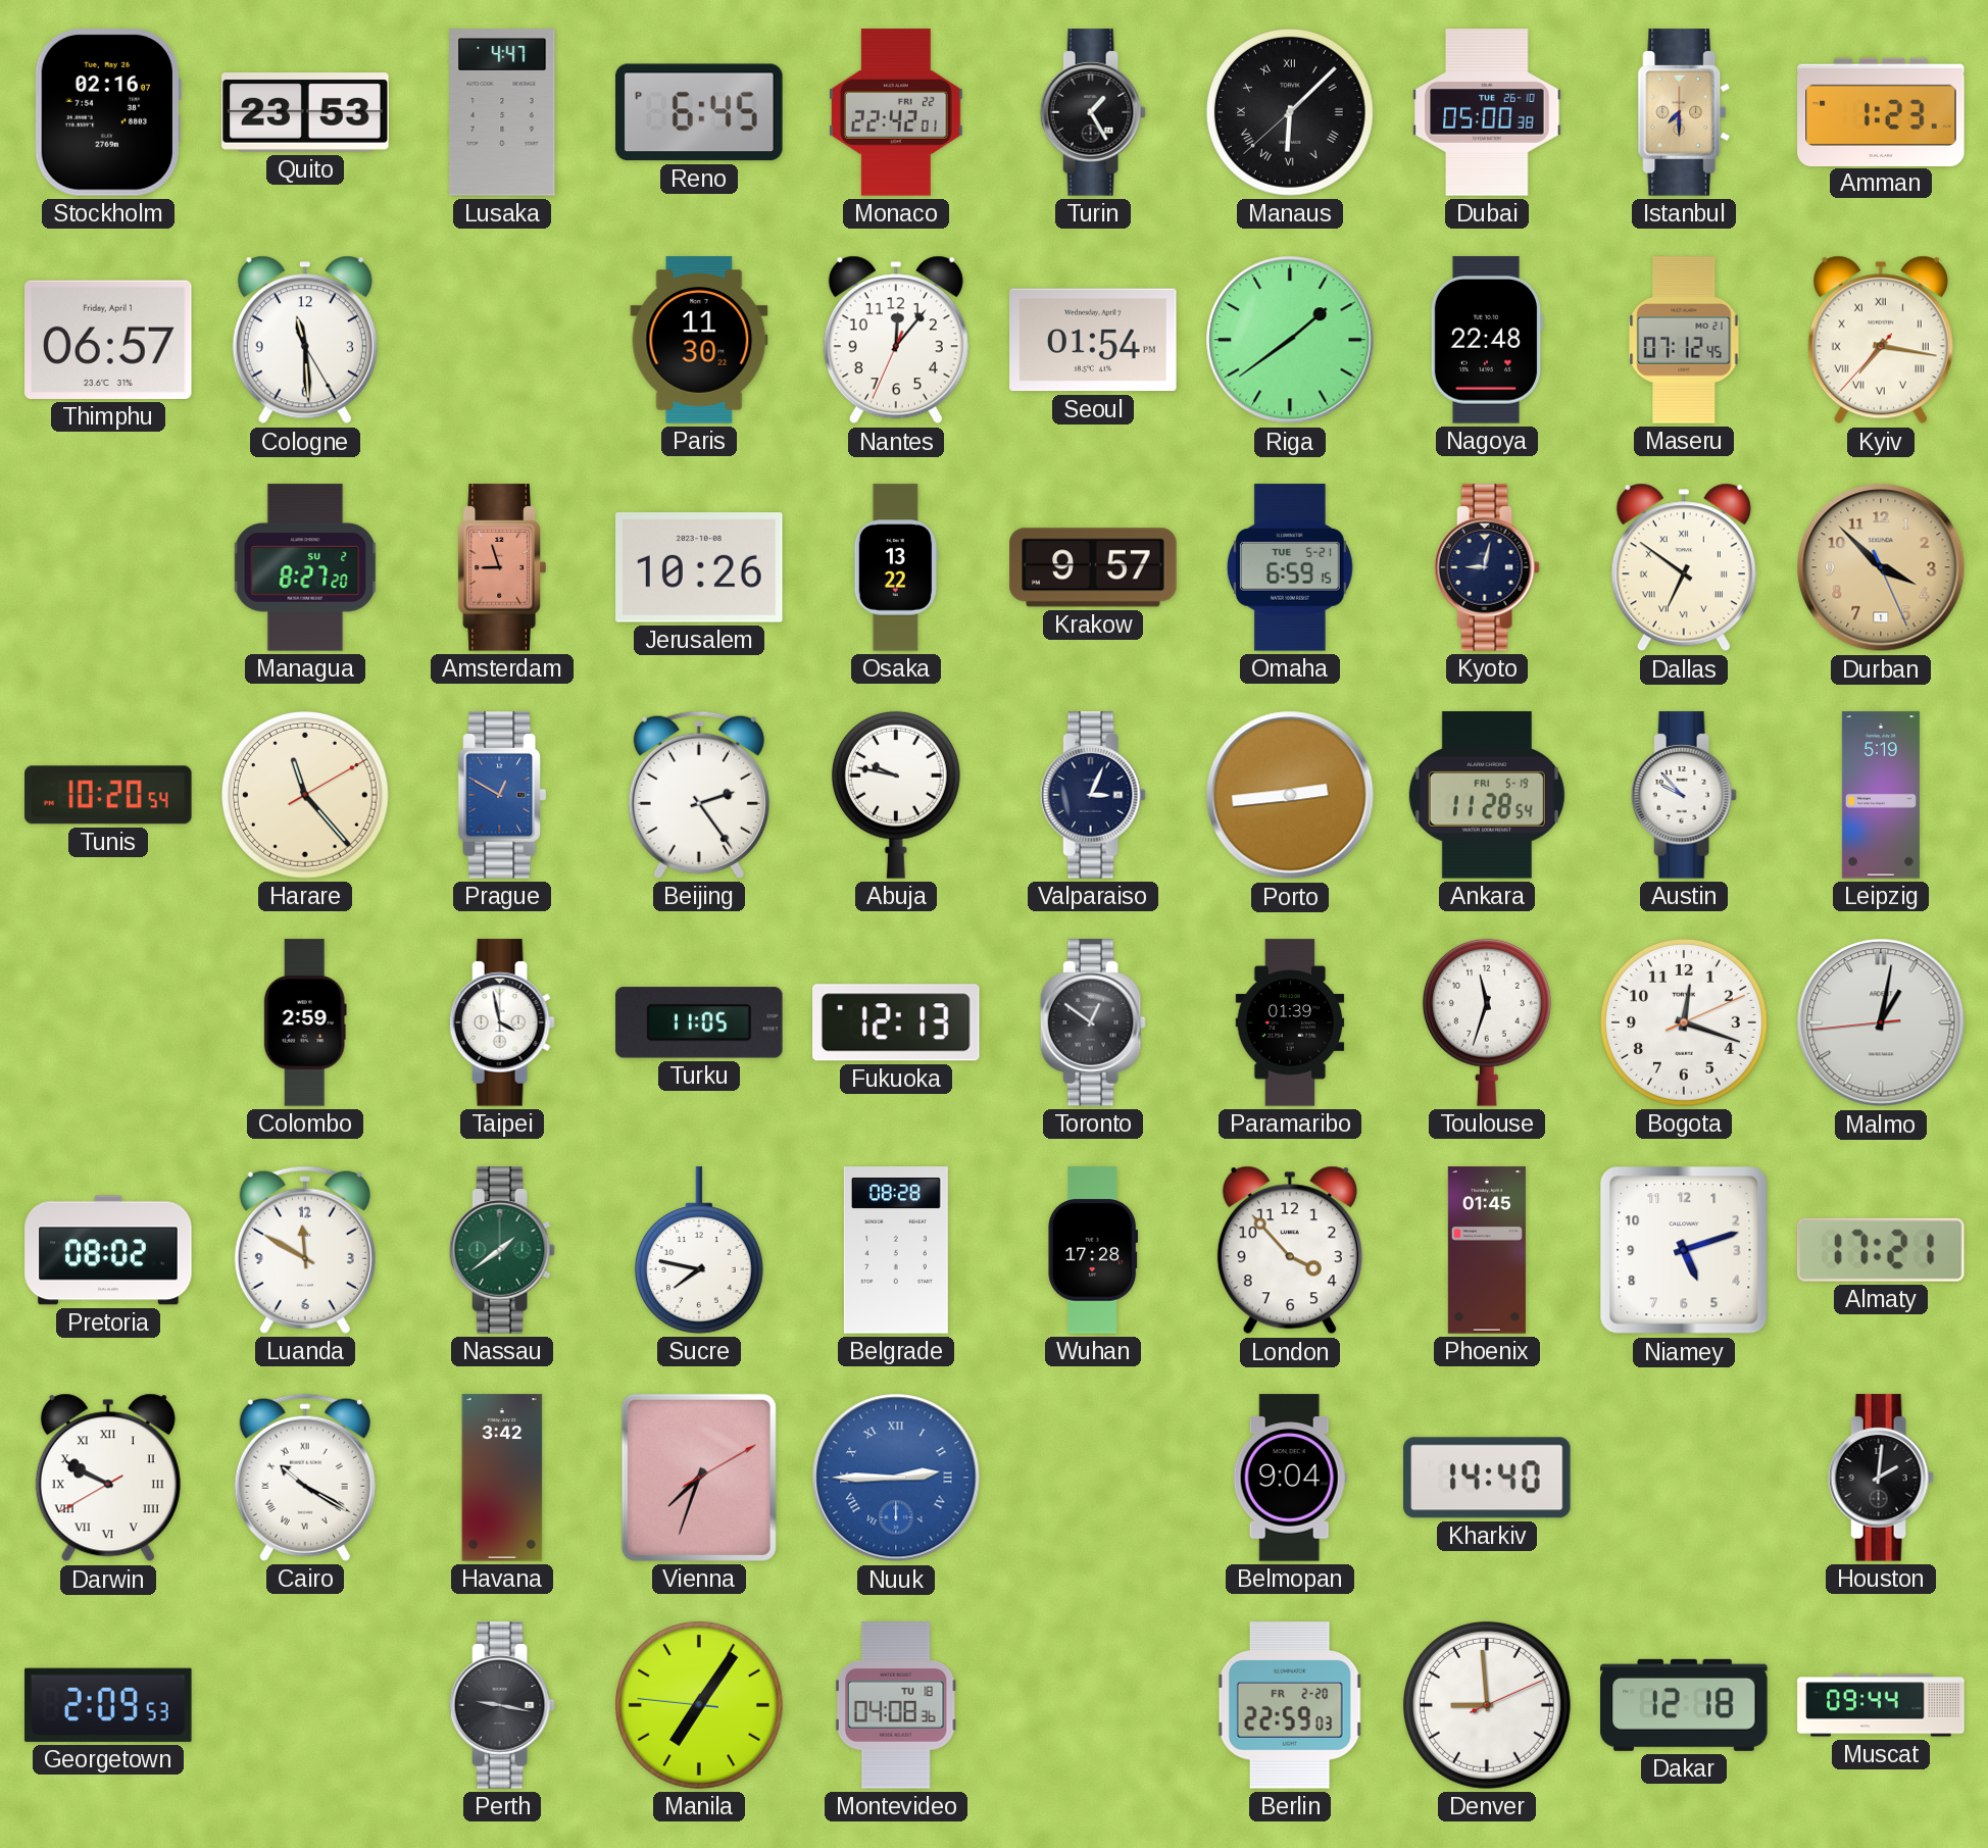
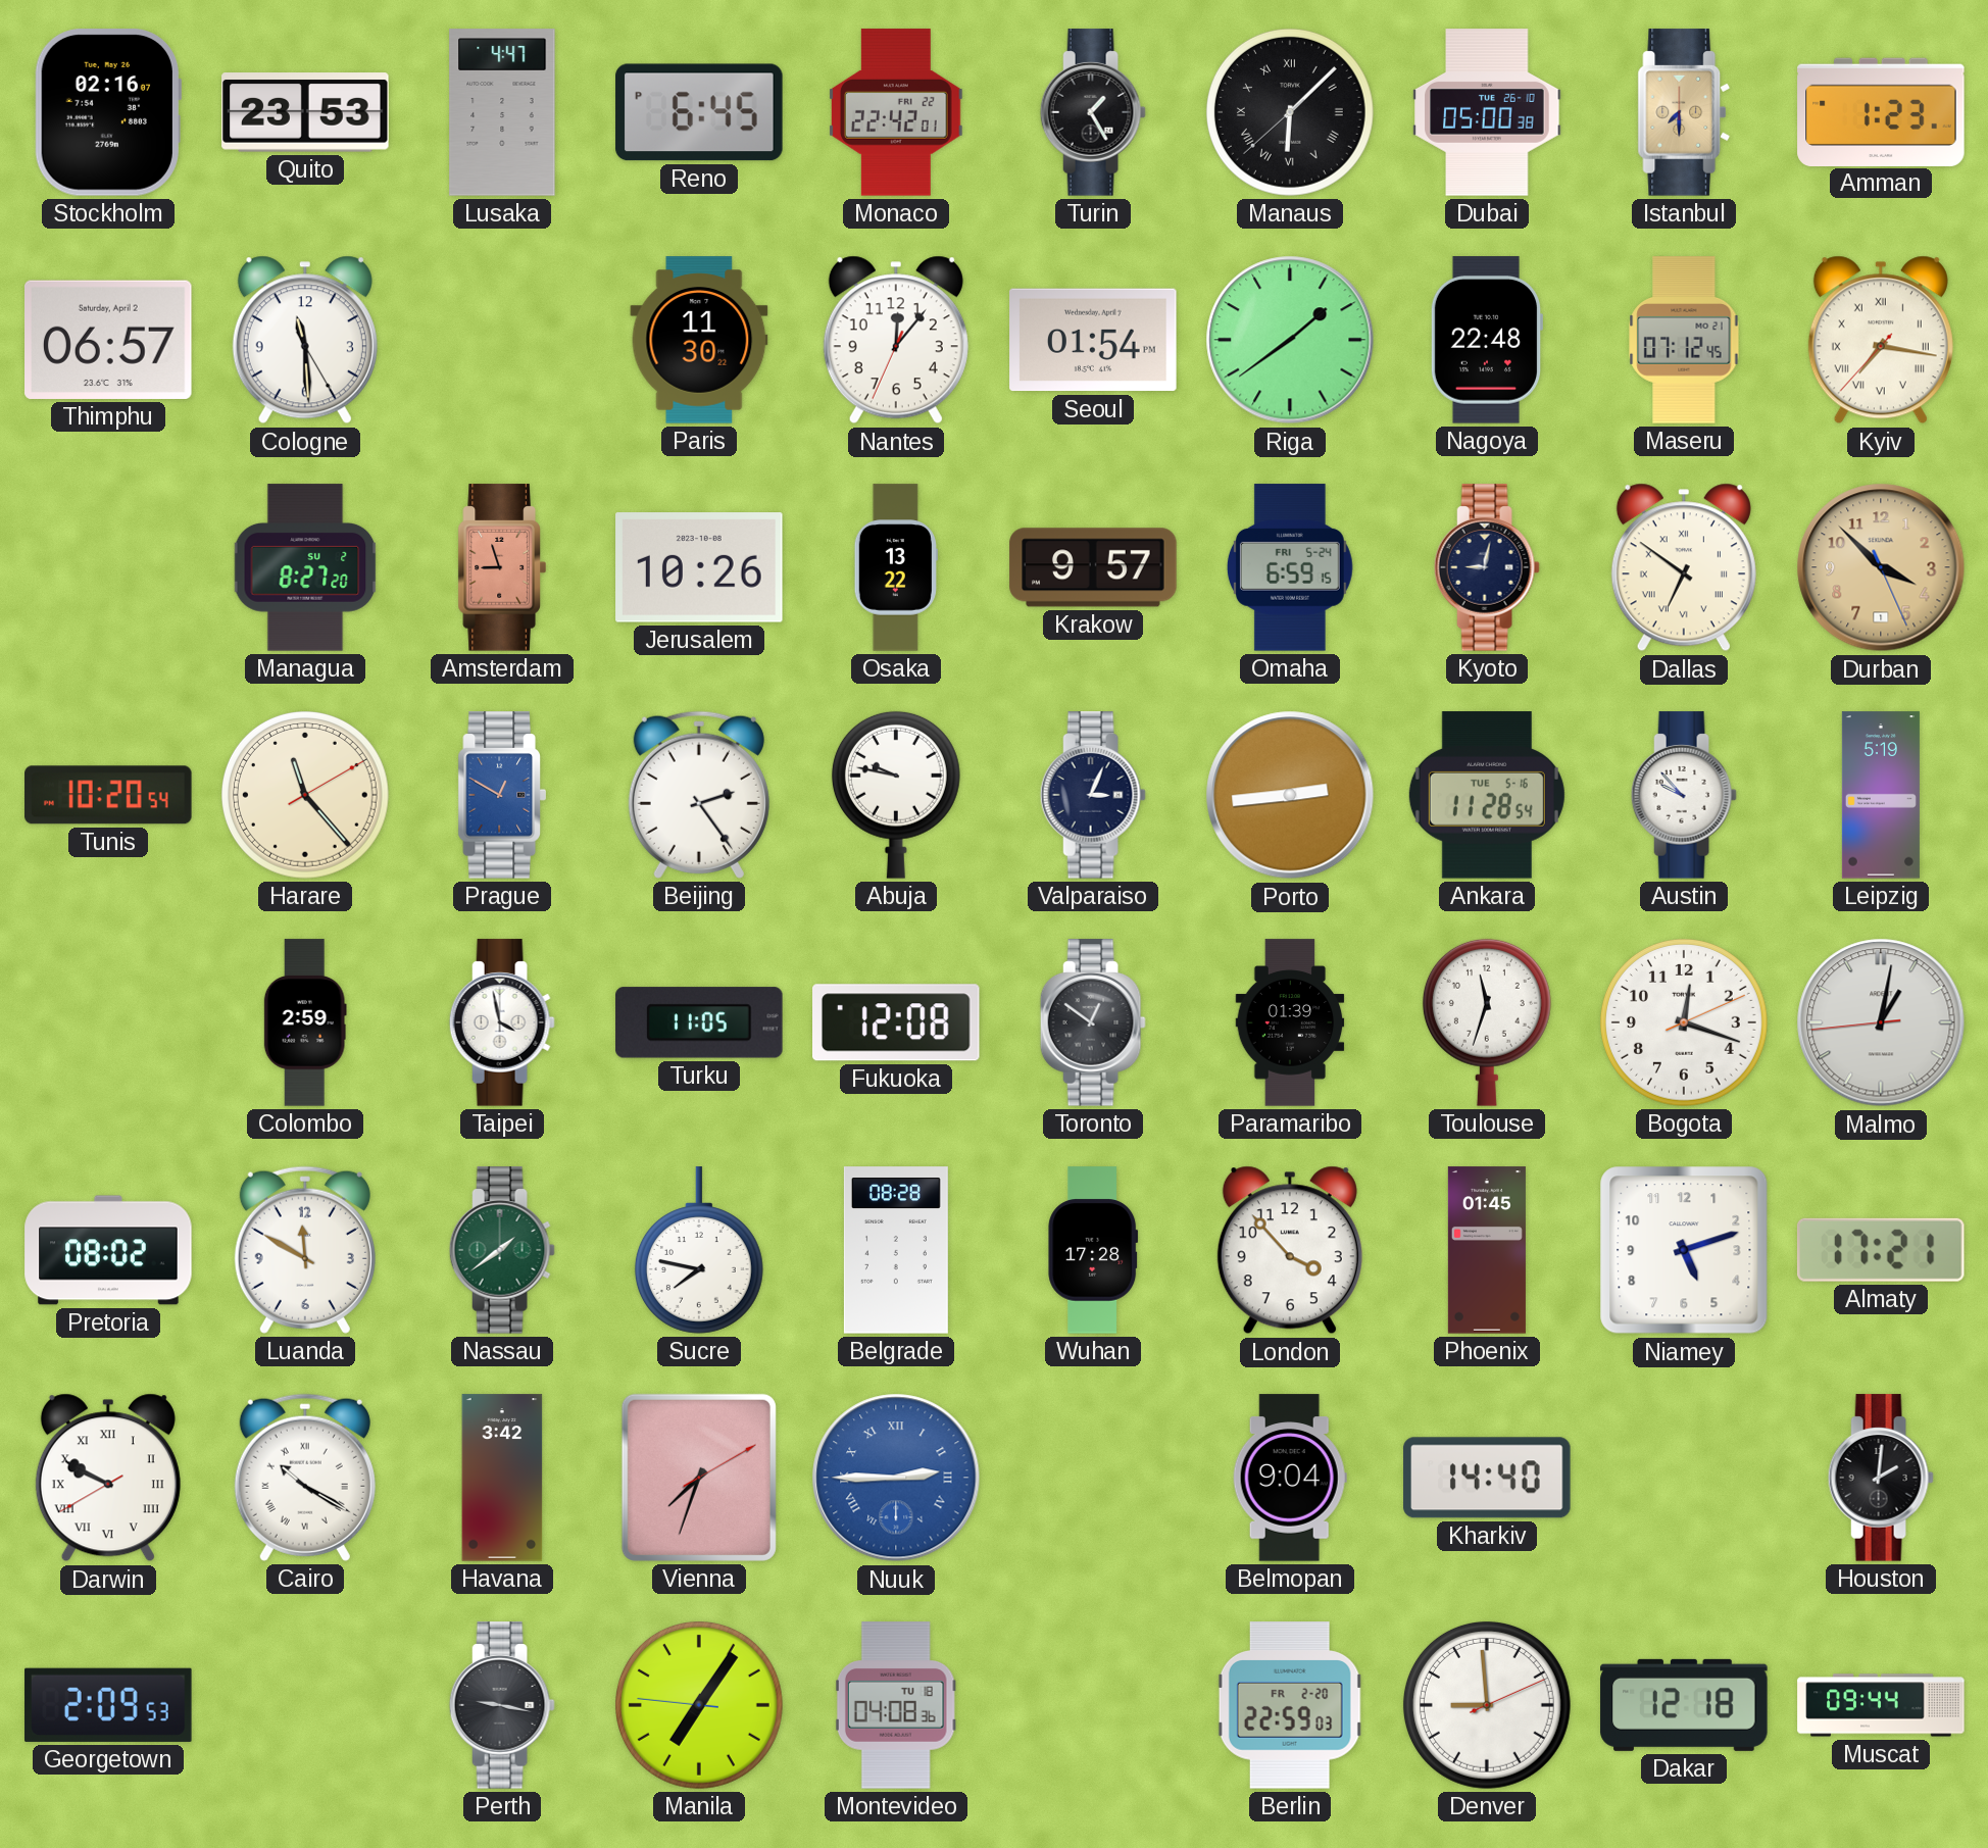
Thimphu date: Friday, April 1 -> Saturday, April 2
Omaha date: TUE 5-21 -> FRI 5-24
Ankara date: FRI 5-19 -> TUE 5-16
Fukuoka: 12:13 -> 12:08
